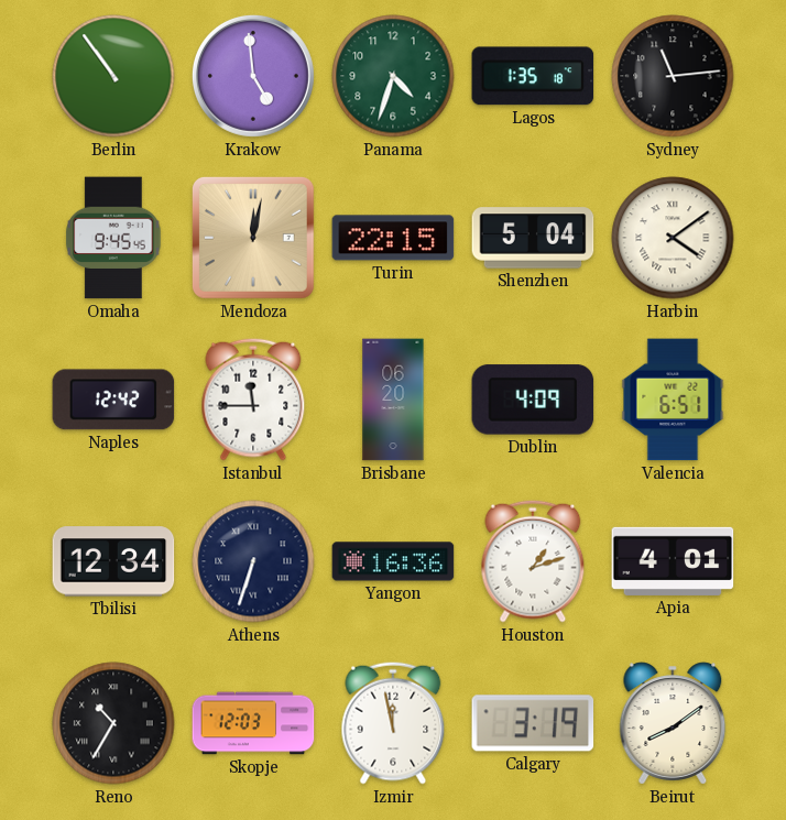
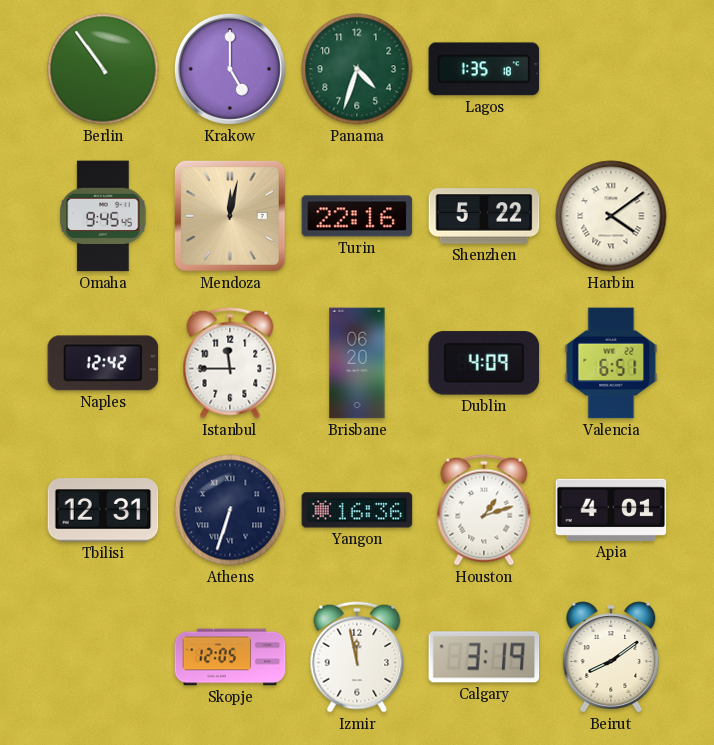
Krakow: 4:59 -> 5:00
Sydney: 11:14 -> none
Turin: 22:15 -> 22:16
Shenzhen: 5:04 -> 5:22
Tbilisi: 12:34 -> 12:31
Reno: 10:35 -> none
Skopje: 12:03 -> 12:05
